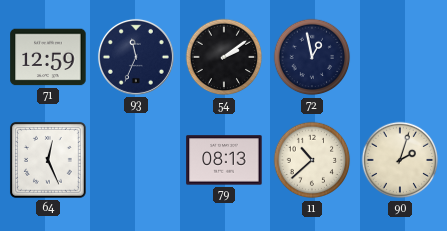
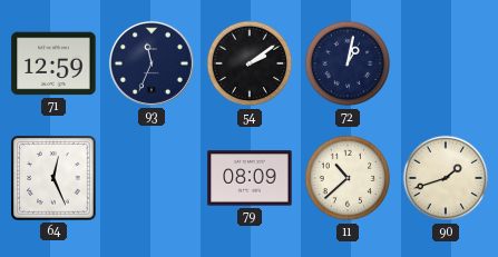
72: 12:58 -> 1:02
79: 08:13 -> 08:09
90: 2:03 -> 1:42
